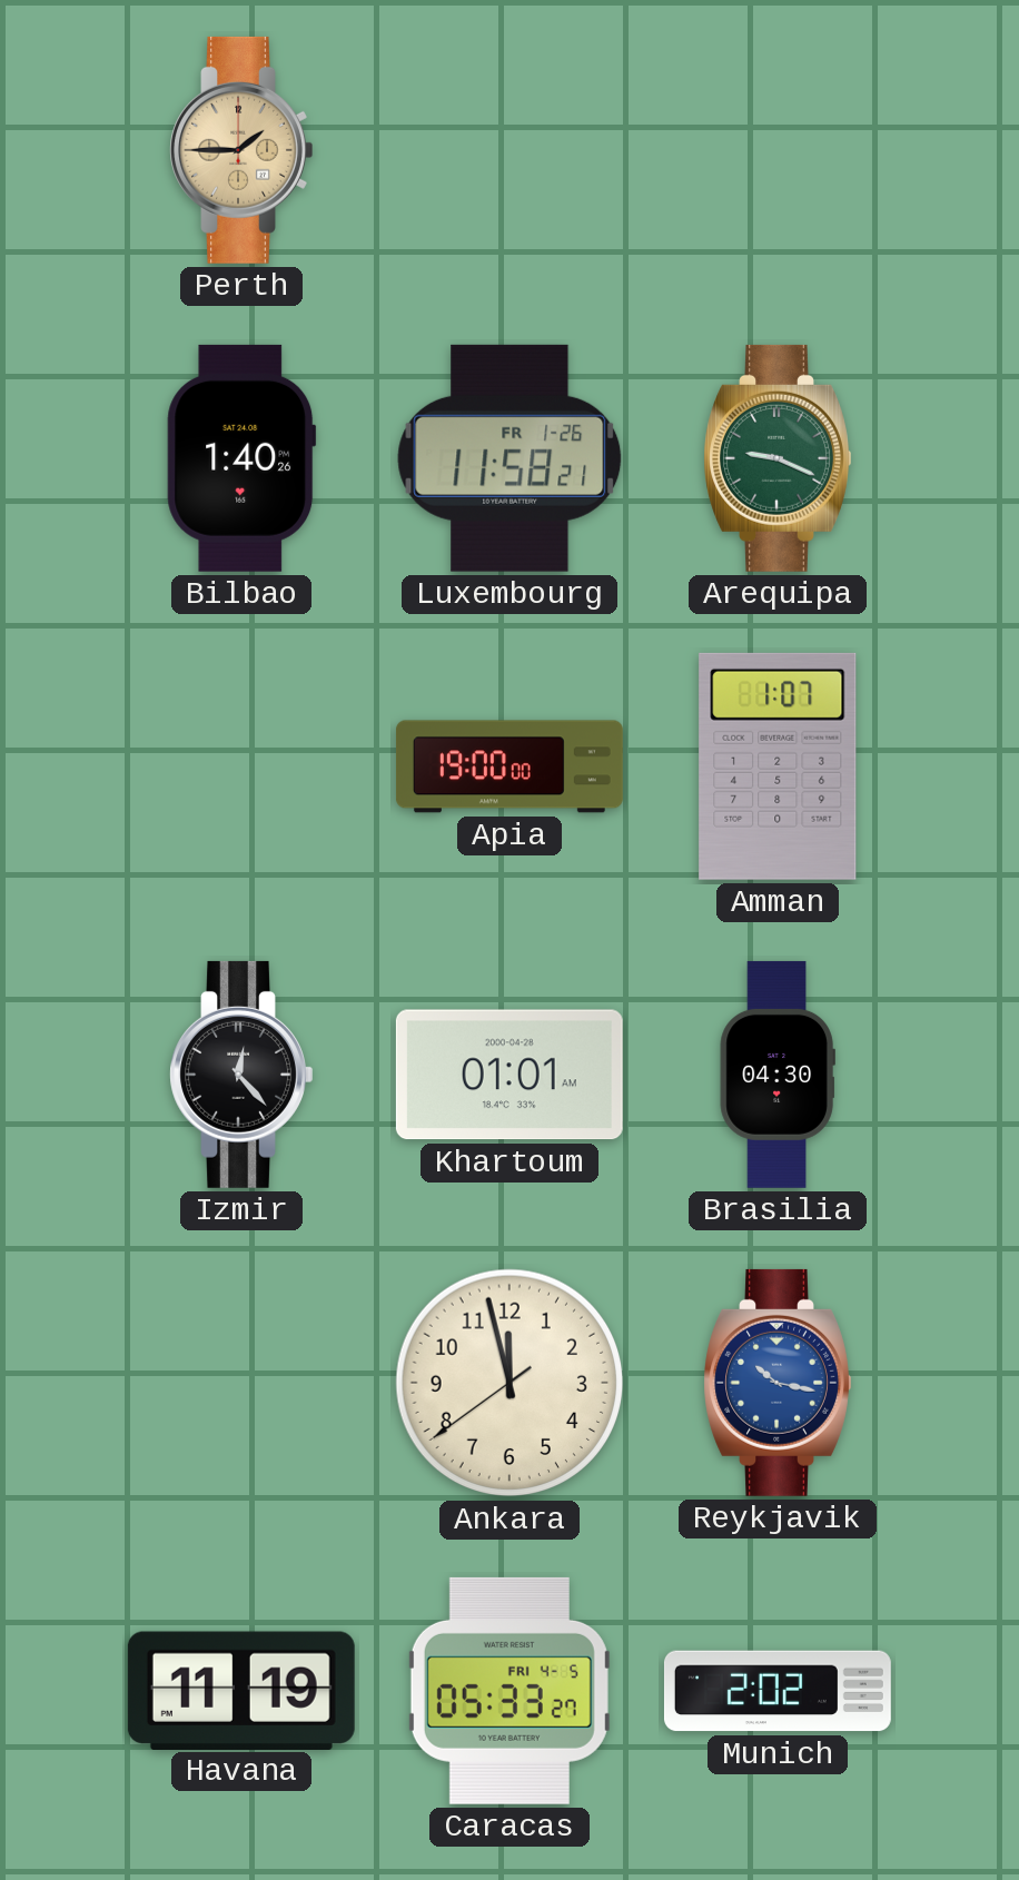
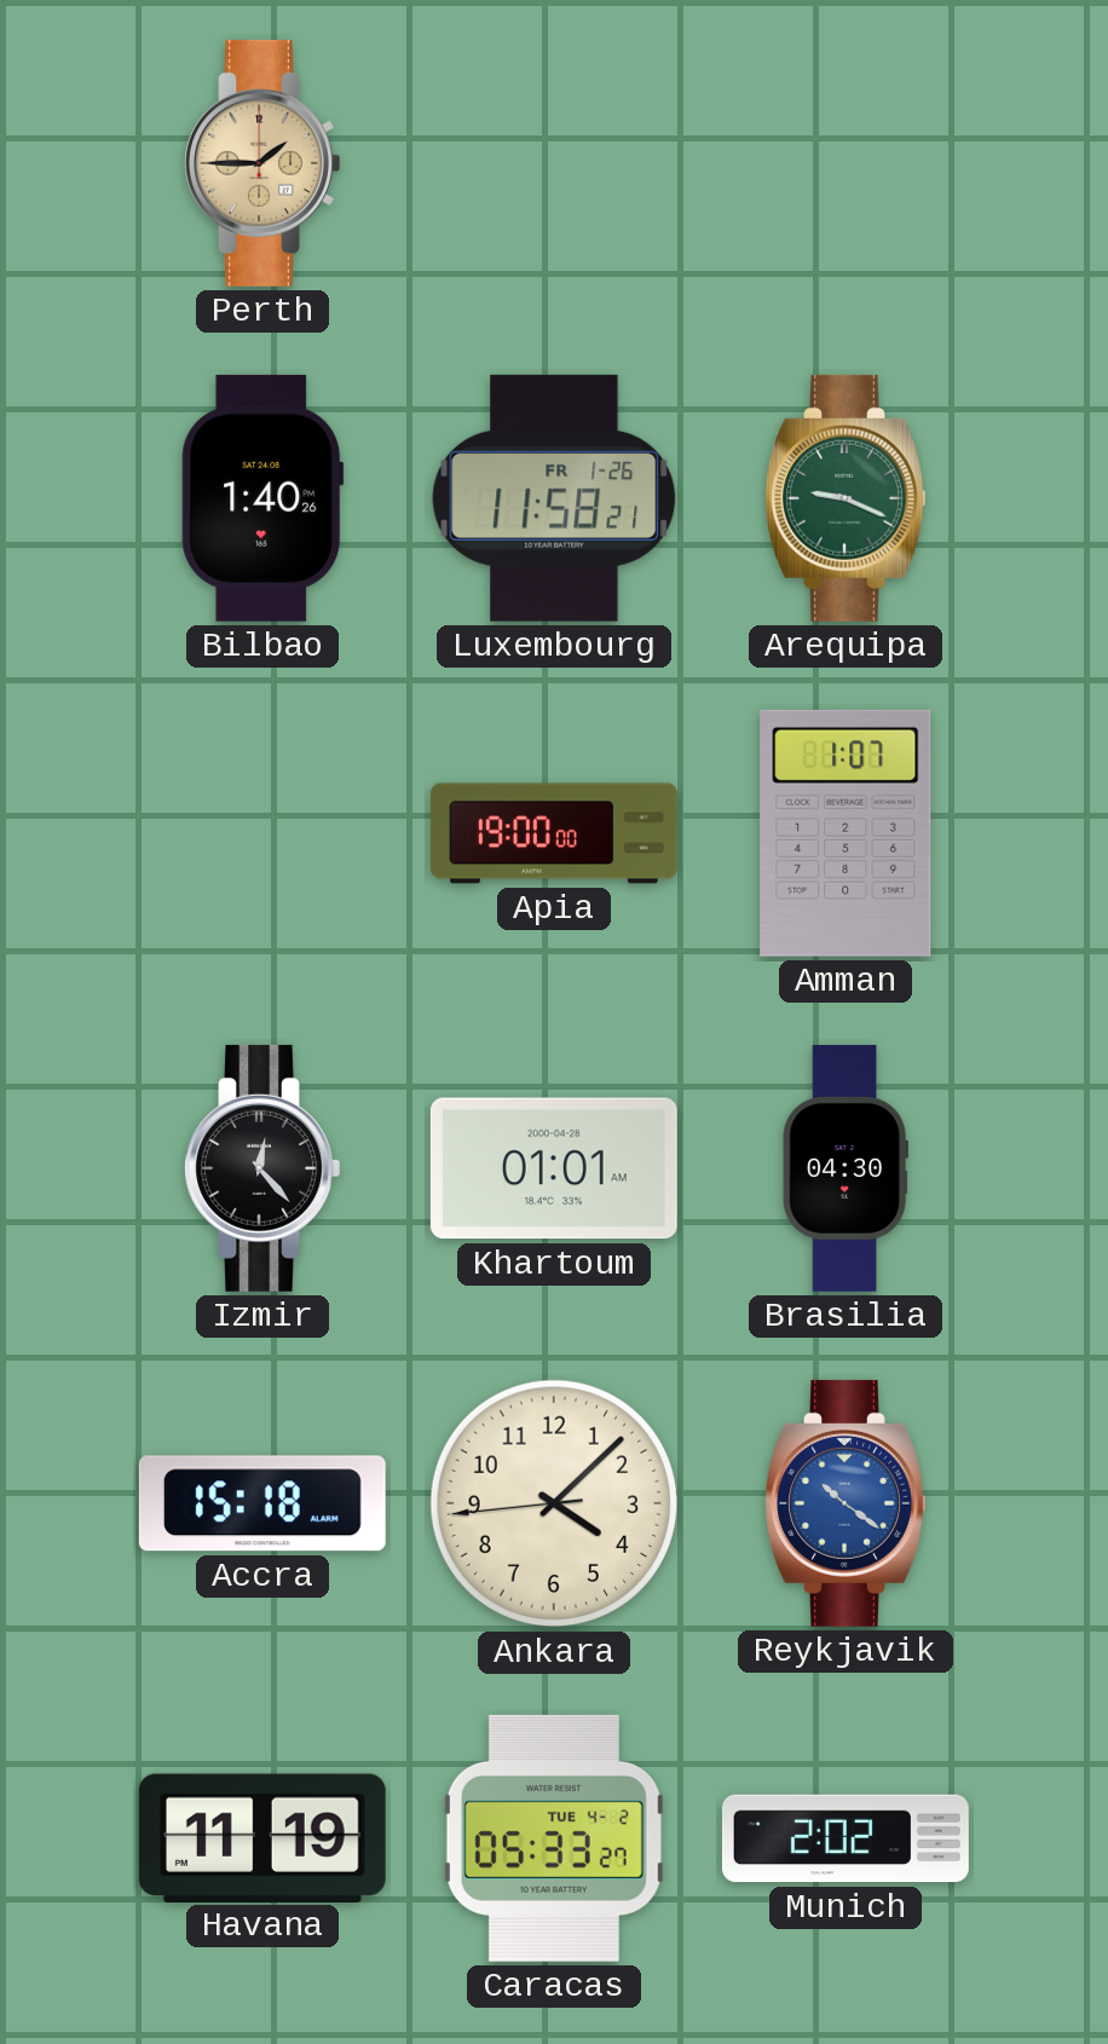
Accra: none -> 15:18
Ankara: 11:57 -> 4:07
Reykjavik: 10:17 -> 10:21
Caracas date: FRI 4-5 -> TUE 4-2
